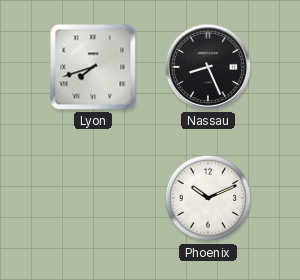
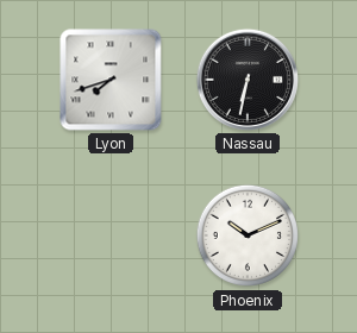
Nassau: 8:26 -> 6:32
